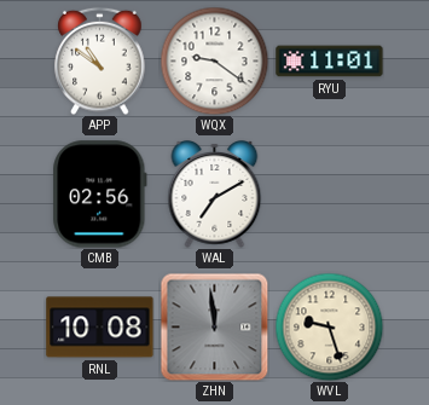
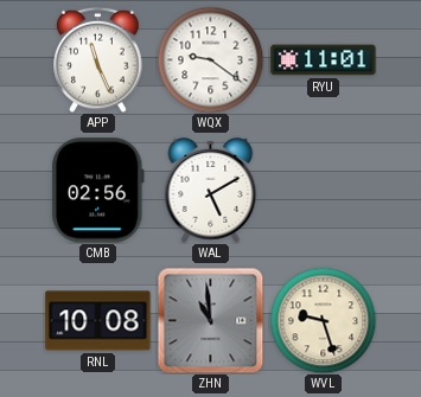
APP: 10:51 -> 11:26
WAL: 7:10 -> 5:10
ZHN: 11:59 -> 10:59
